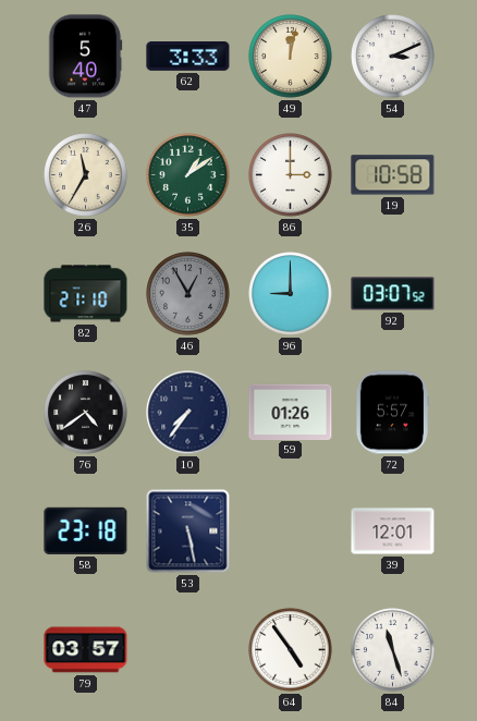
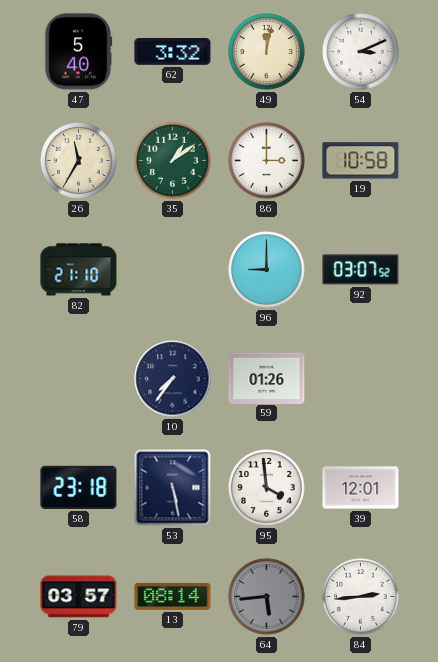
62: 3:33 -> 3:32
46: 12:55 -> none
76: 4:39 -> none
72: 5:57 -> none
95: none -> 3:59
13: none -> 08:14
64: 4:54 -> 5:44
64 dial: white -> grey
84: 11:27 -> 2:44
